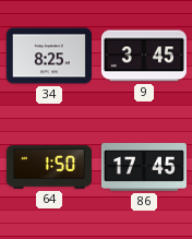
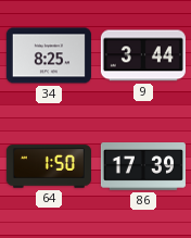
9: 3:45 -> 3:44
86: 17:45 -> 17:39
